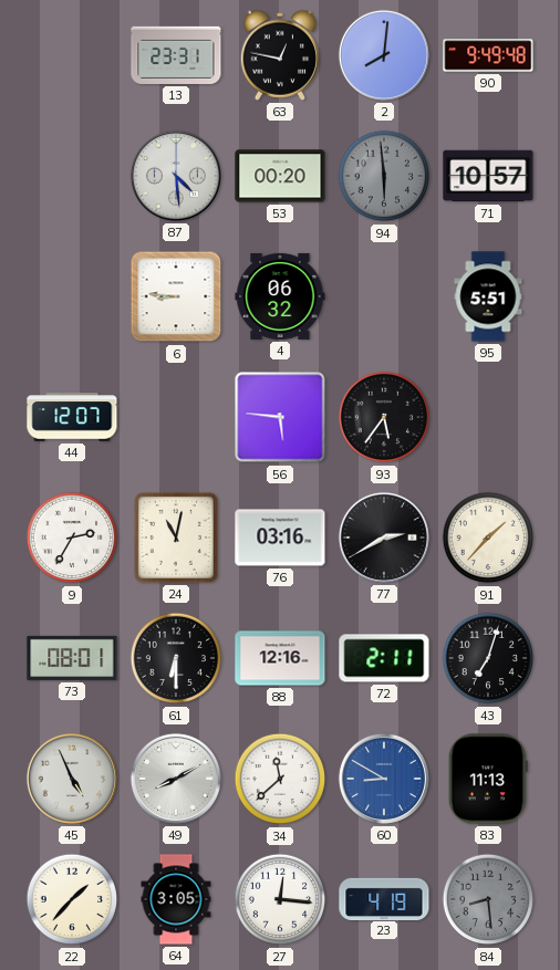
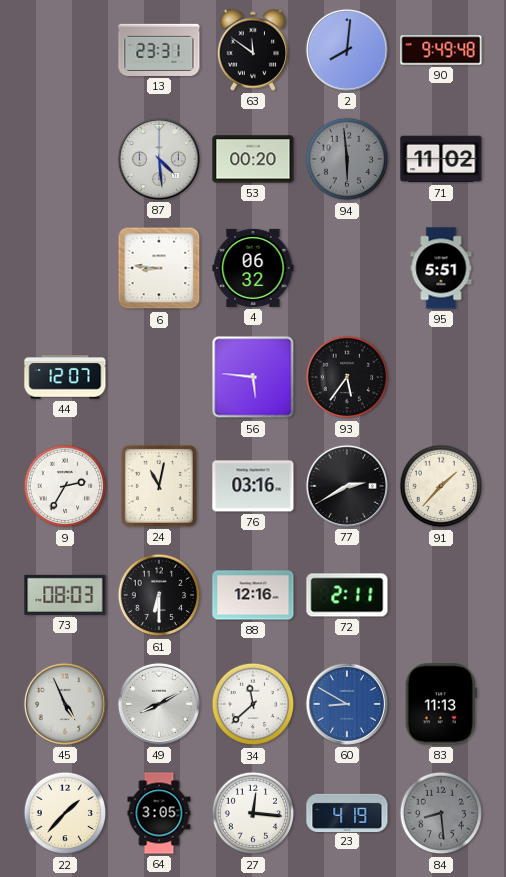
63: 12:47 -> 11:51
71: 10:57 -> 11:02
73: 08:01 -> 08:03
43: 7:03 -> none
